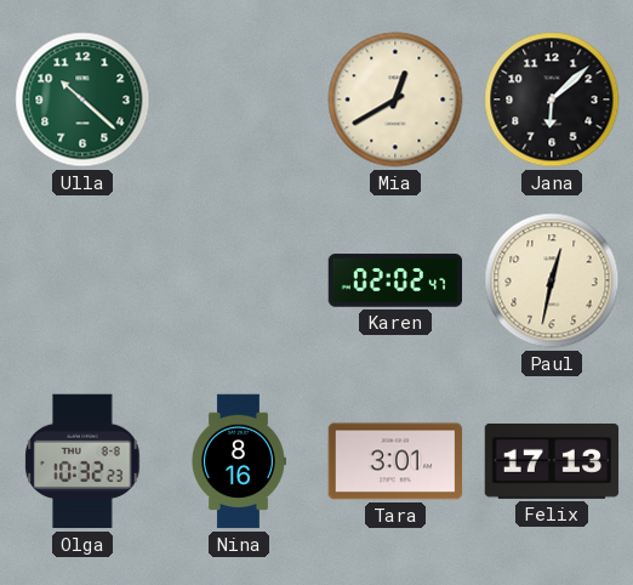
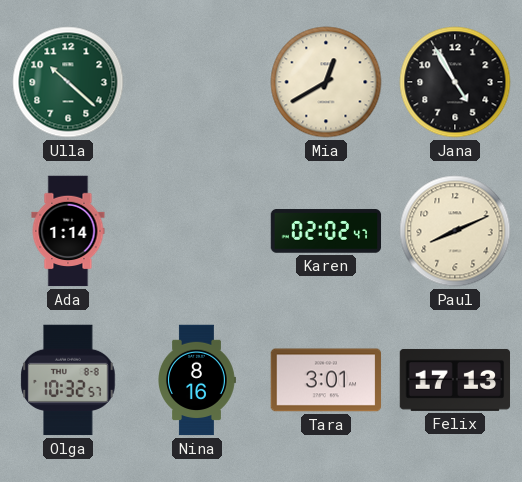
Jana: 6:08 -> 4:55
Ada: none -> 1:14
Paul: 12:32 -> 8:11
Olga: 10:32:23 -> 10:32:57
